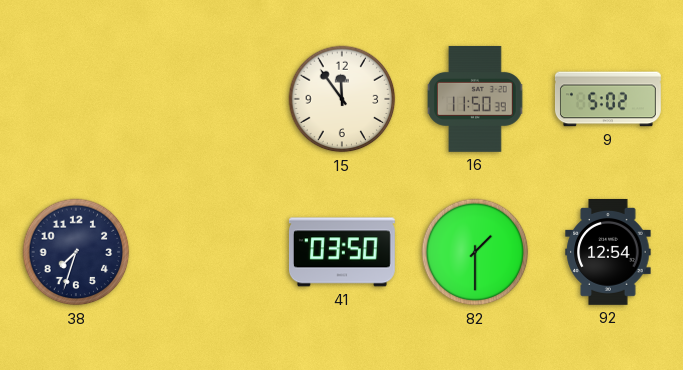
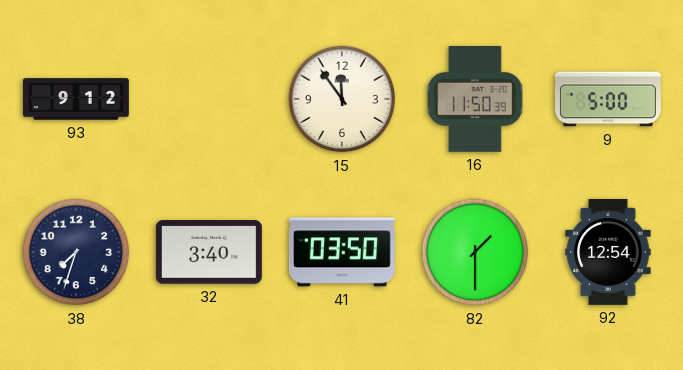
93: none -> 9:12
9: 5:02 -> 5:00
32: none -> 3:40
